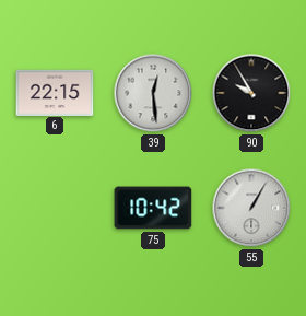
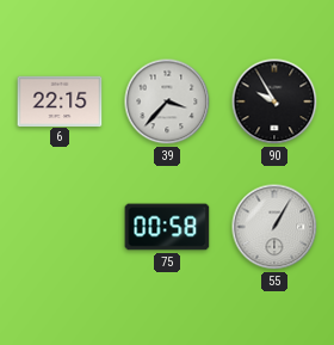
39: 12:29 -> 3:37
75: 10:42 -> 00:58
